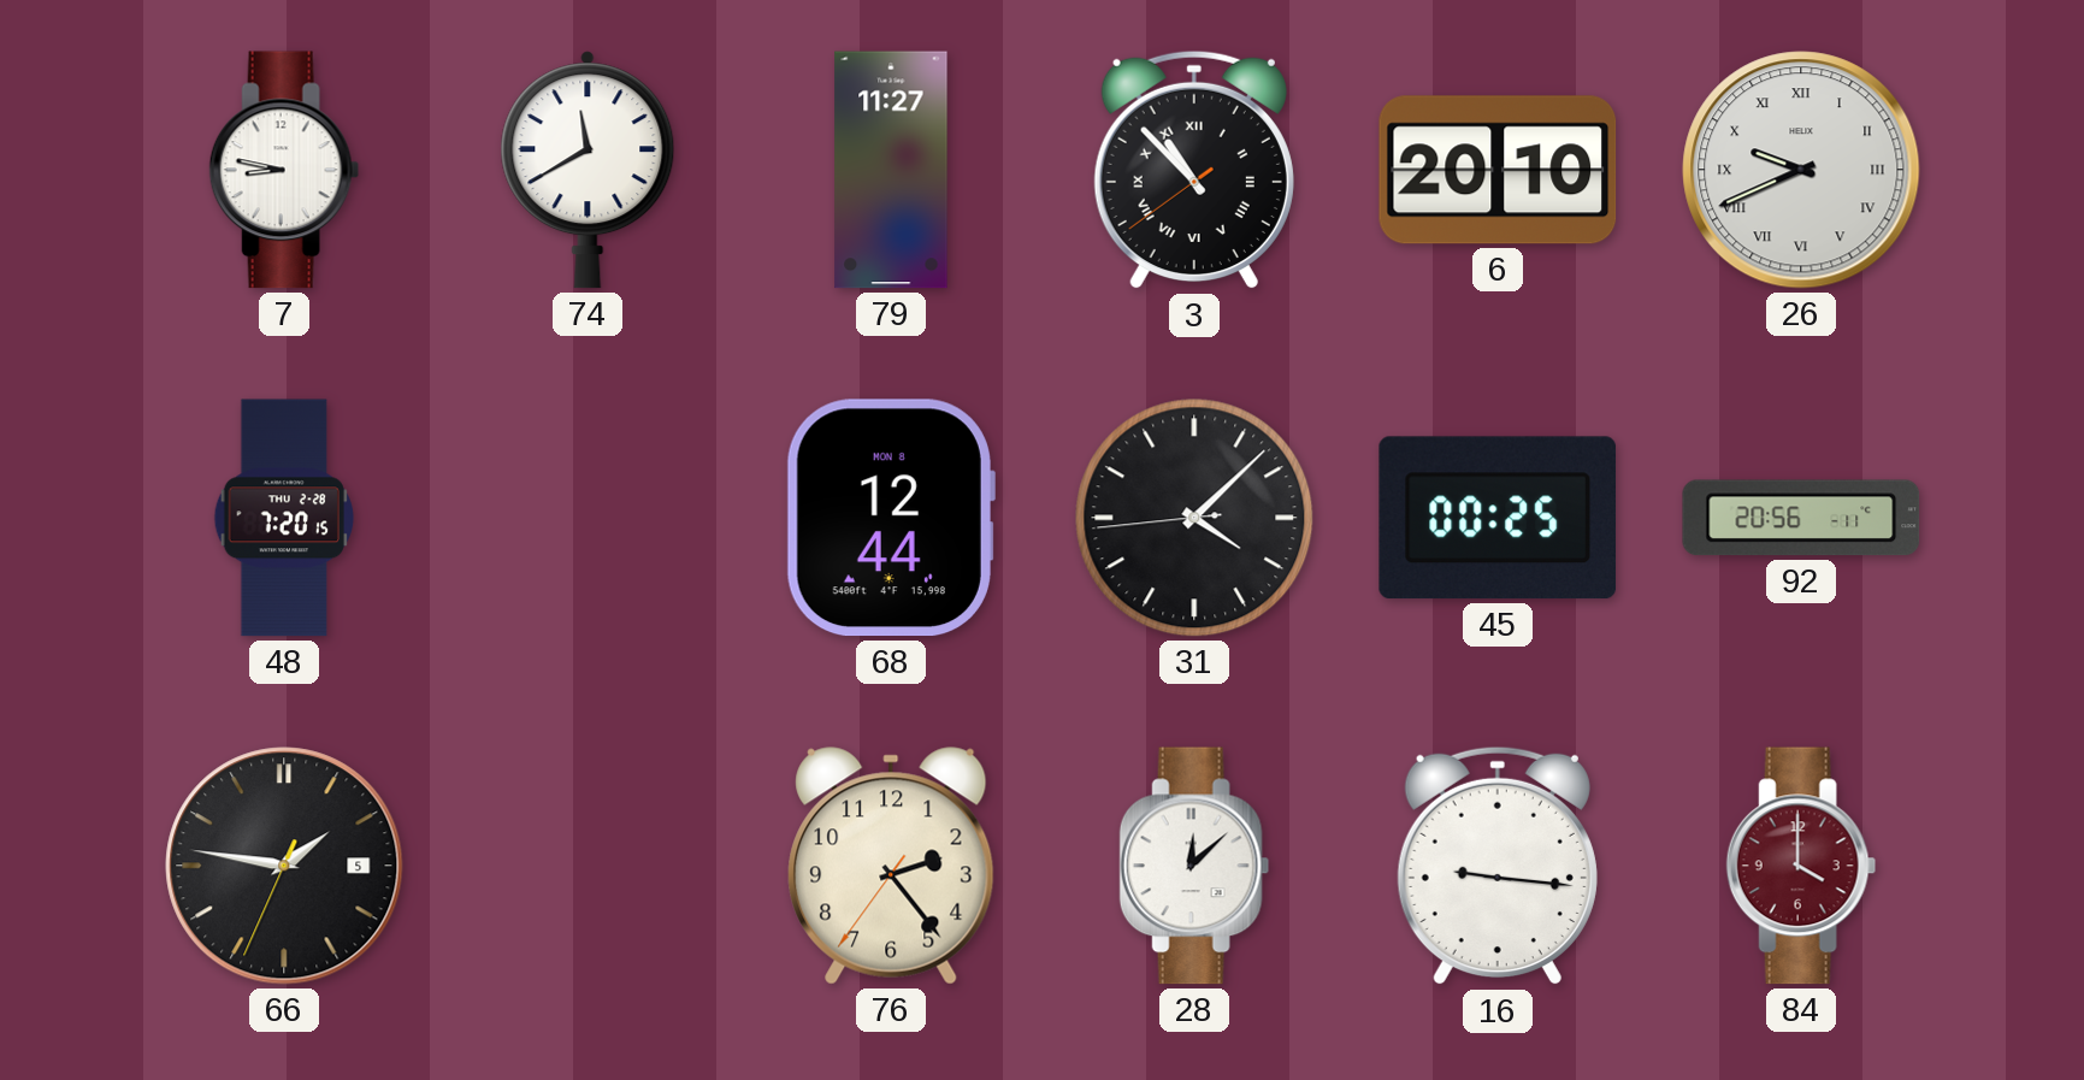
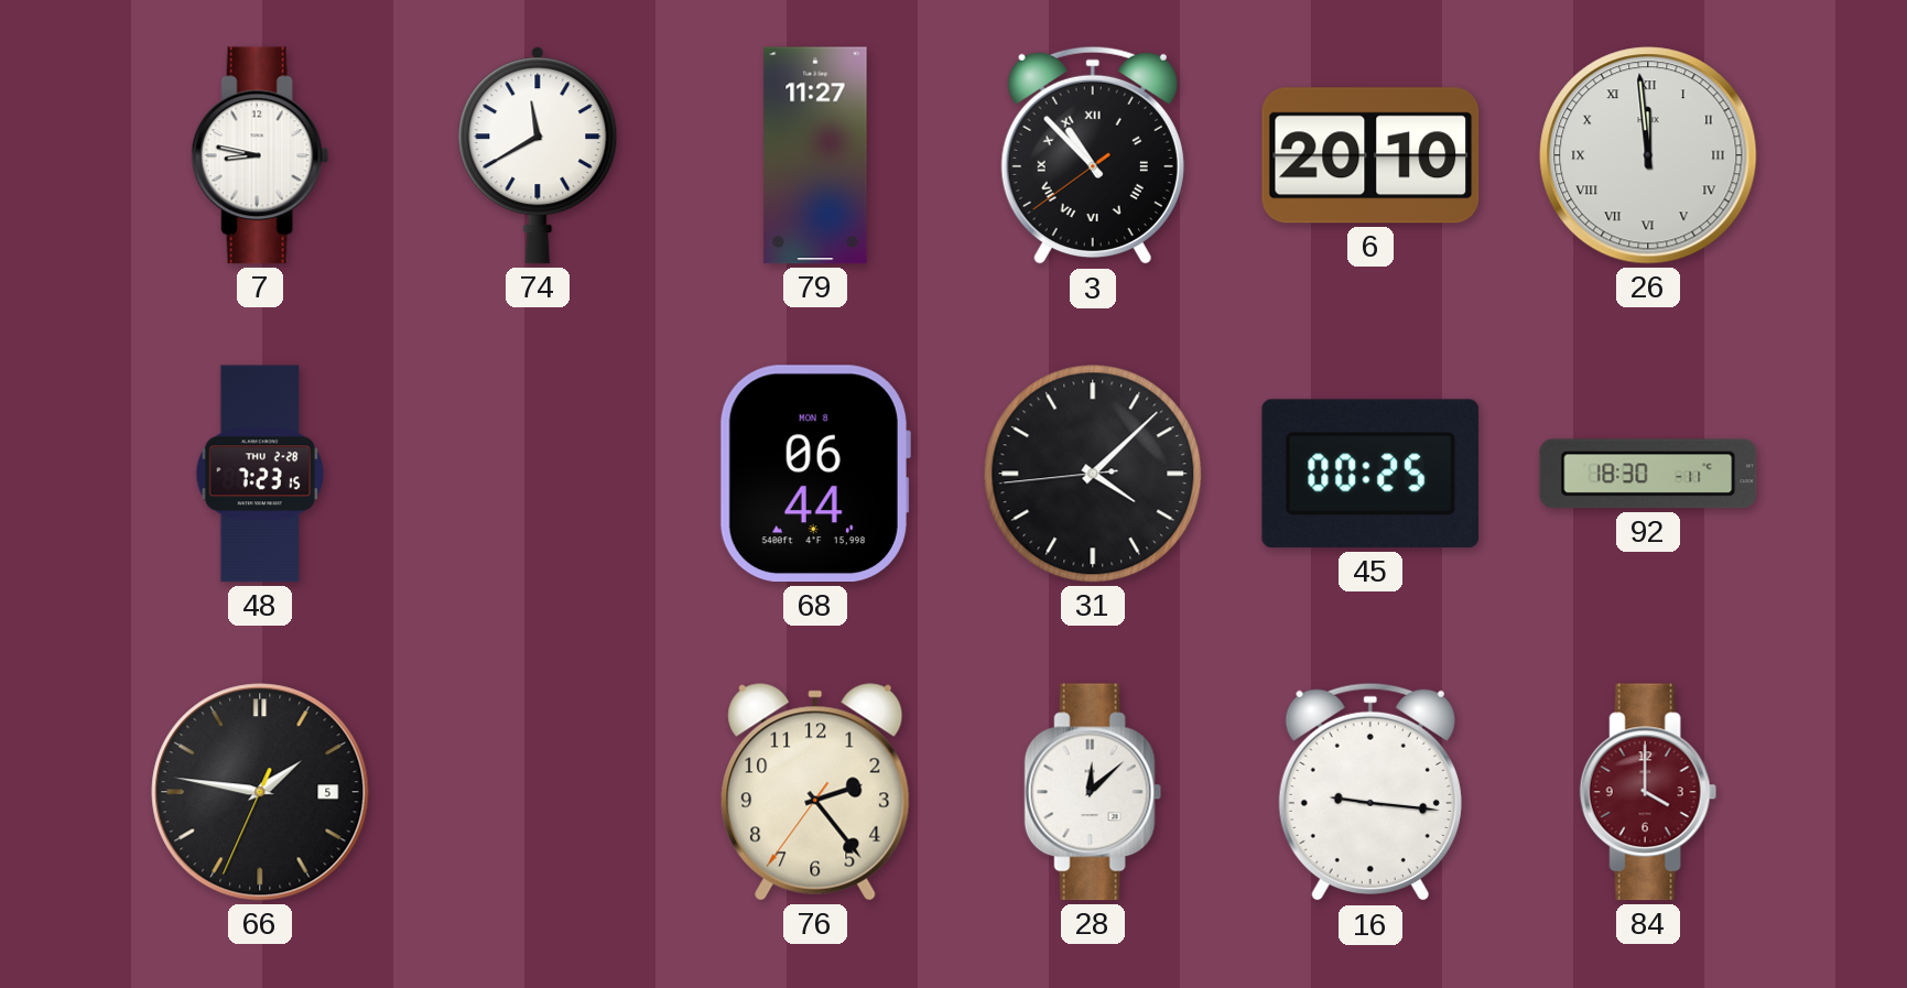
26: 9:41 -> 11:59
48: 7:20 -> 7:23
68: 12:44 -> 06:44
92: 20:56 -> 18:30
